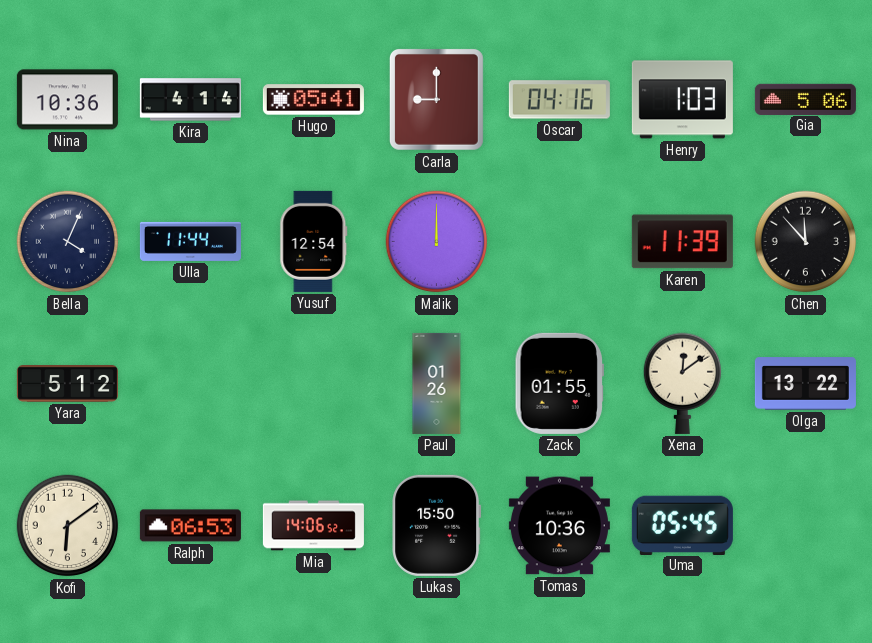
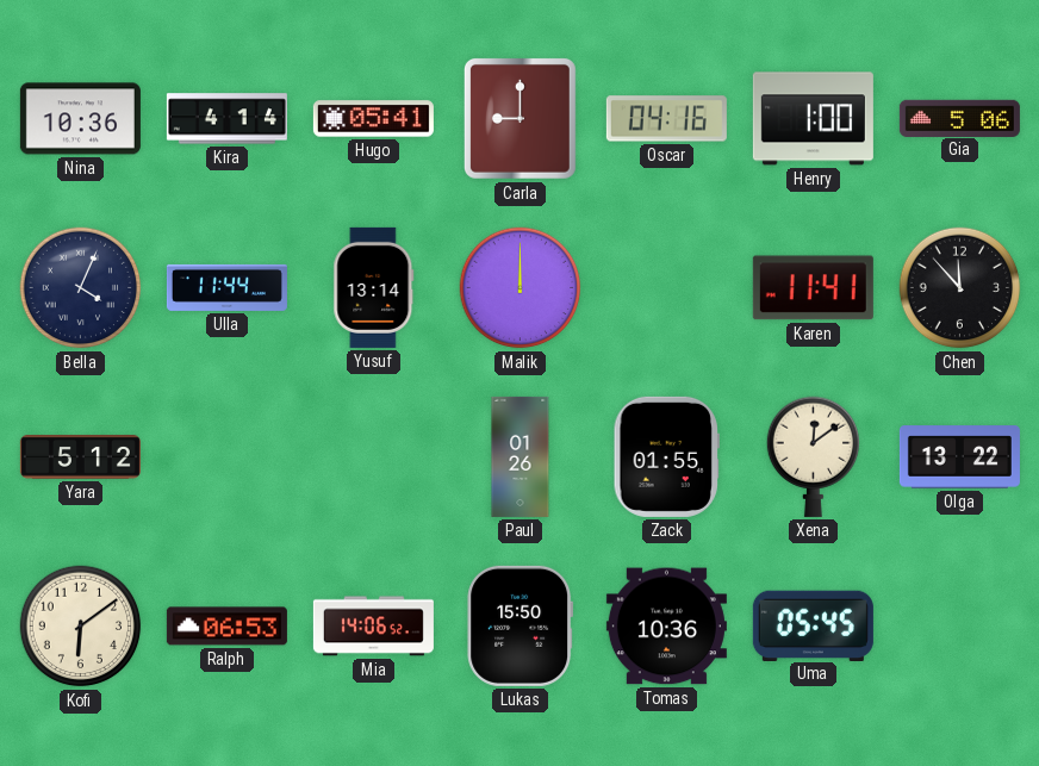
Henry: 1:03 -> 1:00
Yusuf: 12:54 -> 13:14
Karen: 11:39 -> 11:41
